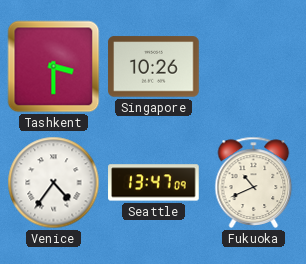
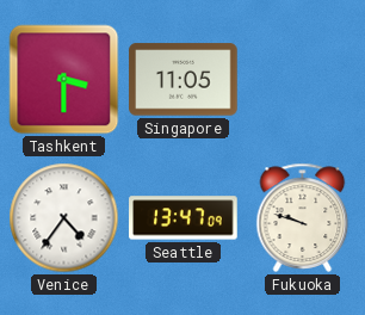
Singapore: 10:26 -> 11:05
Fukuoka: 10:41 -> 9:48
